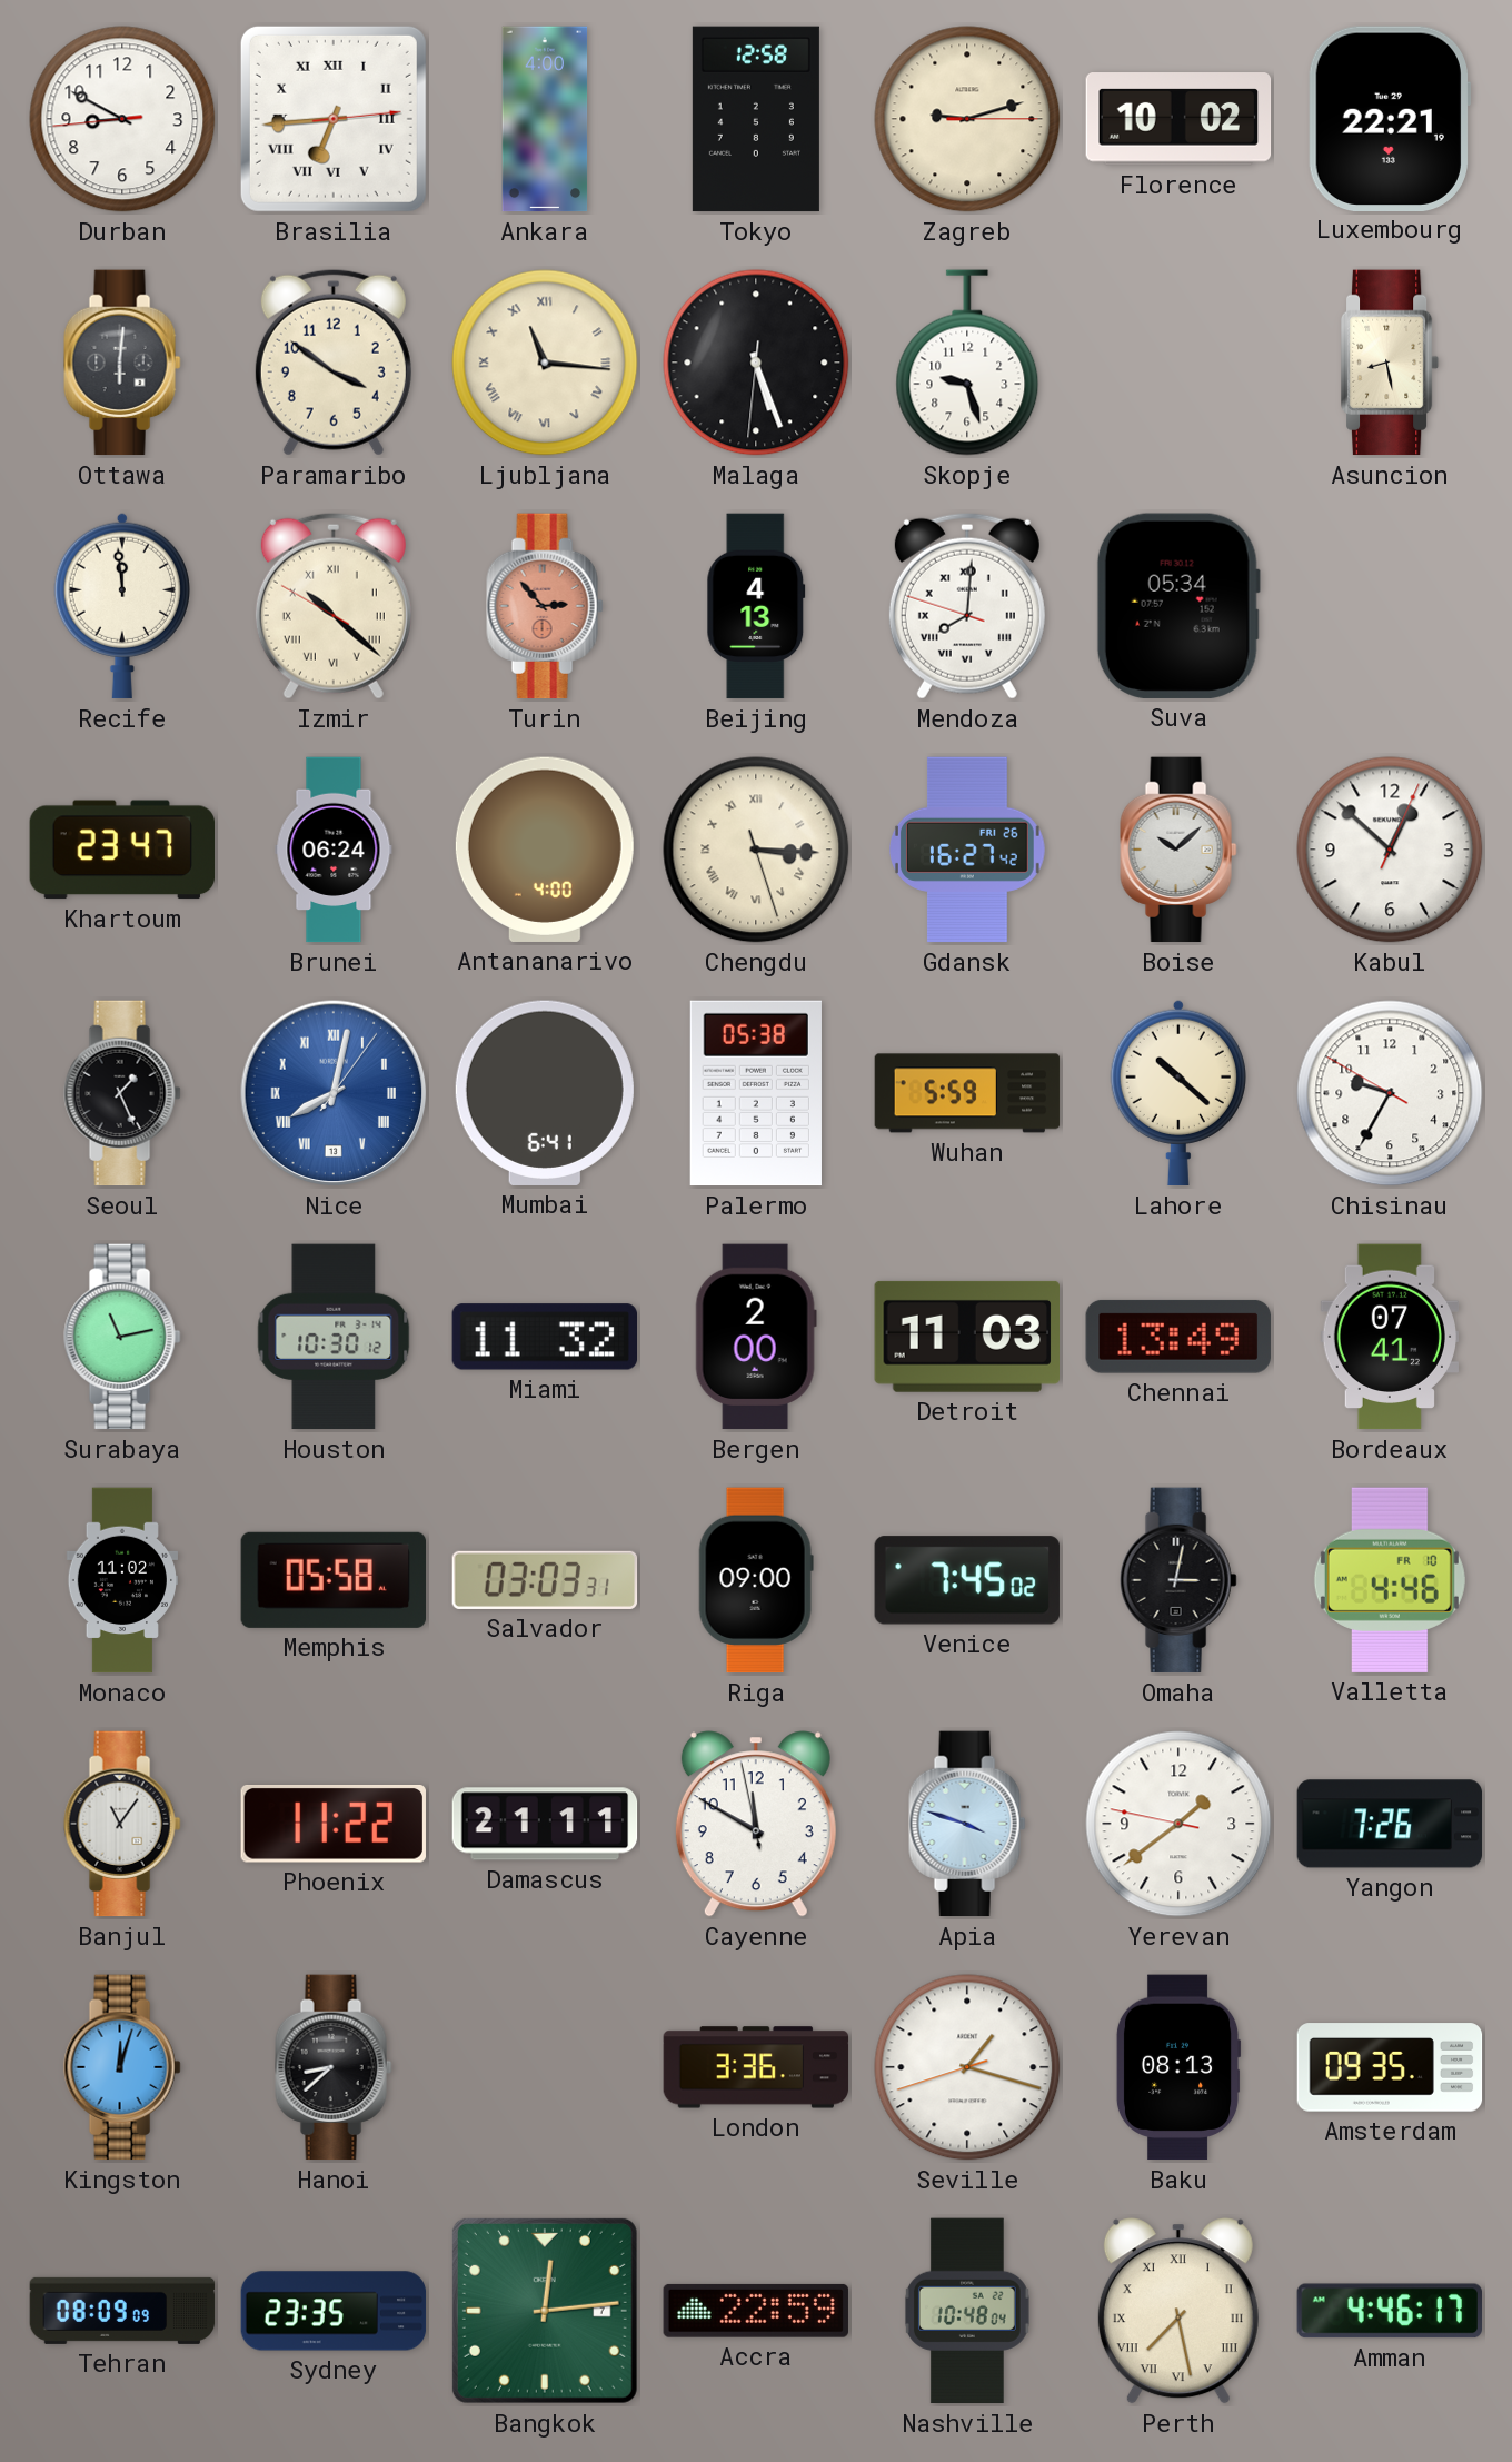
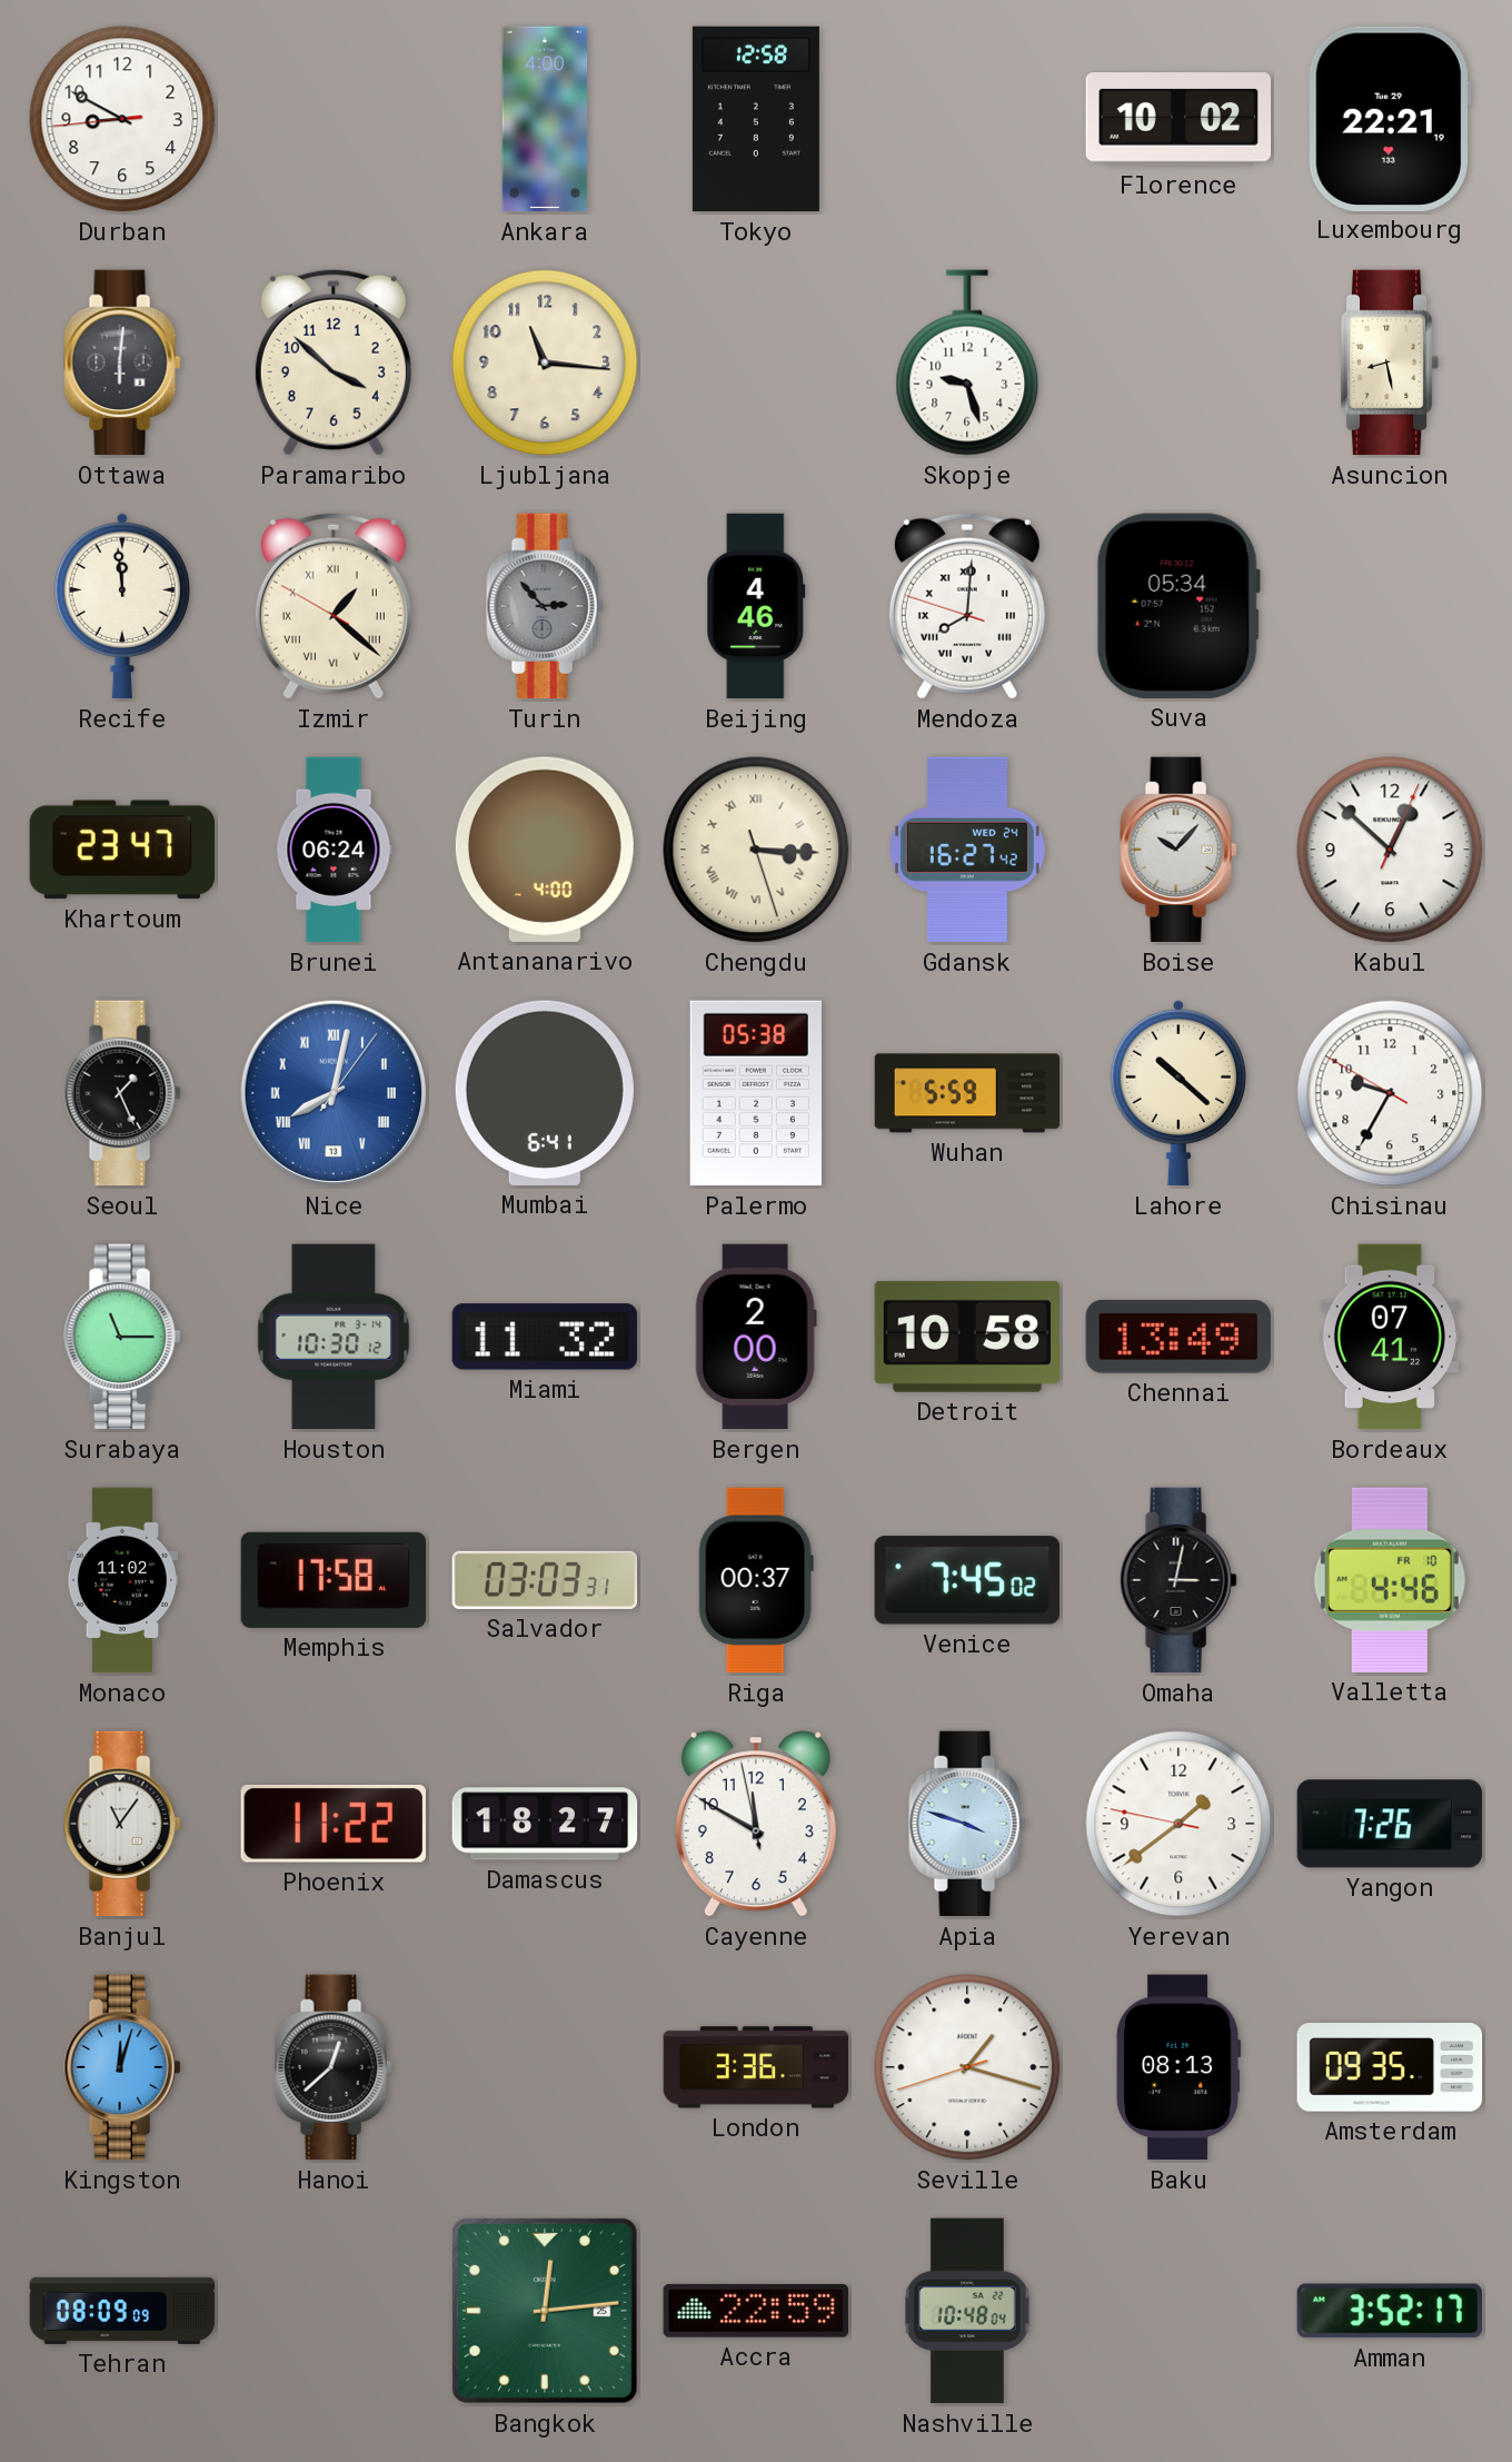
Brasilia: 6:44 -> none
Zagreb: 9:12 -> none
Paramaribo: 3:51 -> 3:52
Ljubljana numerals: Roman -> Arabic
Malaga: 5:26 -> none
Izmir: 10:21 -> 1:21
Turin dial: salmon -> grey
Beijing: 4:13 -> 4:46
Gdansk date: FRI 26 -> WED 24
Boise: 10:08 -> 10:07
Surabaya: 11:13 -> 11:15
Detroit: 11:03 -> 10:58
Memphis: 05:58 -> 17:58
Riga: 09:00 -> 00:37
Damascus: 21:11 -> 18:27
Hanoi: 8:38 -> 12:38
Sydney: 23:35 -> none
Bangkok date: 7 -> 25
Perth: 7:28 -> none
Amman: 4:46 -> 3:52
